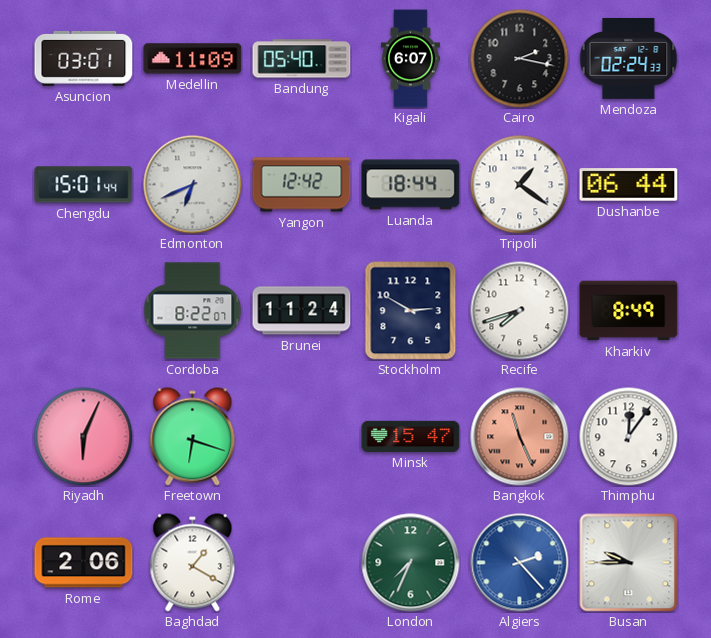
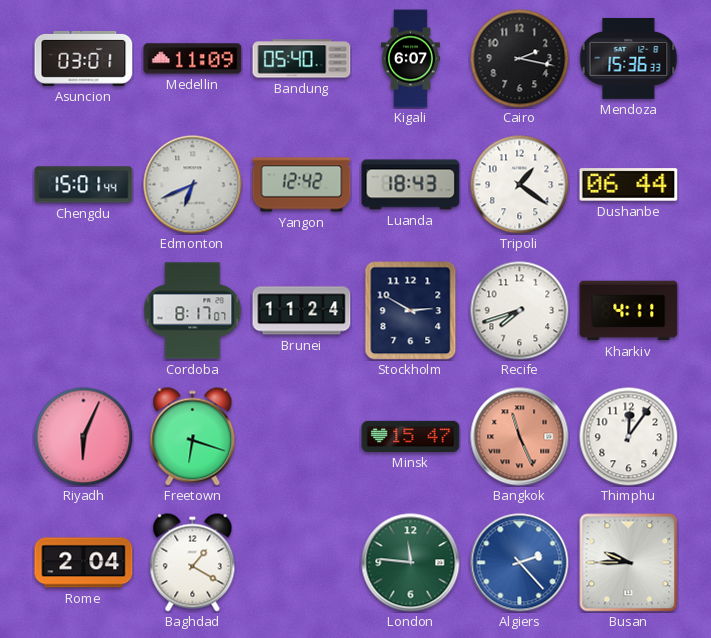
Mendoza: 02:24 -> 15:36
Luanda: 18:44 -> 18:43
Cordoba: 8:22 -> 8:17
Kharkiv: 8:49 -> 4:11
Rome: 2:06 -> 2:04
London: 7:34 -> 11:46
